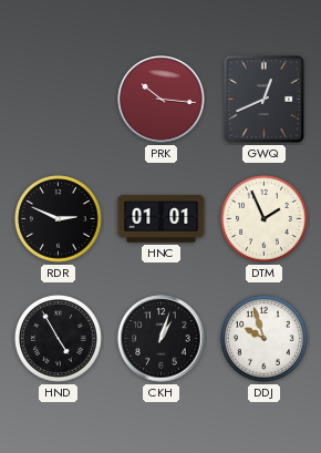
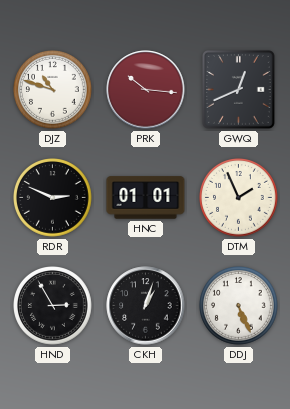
DJZ: none -> 10:48
HND: 4:55 -> 2:55
DDJ: 9:57 -> 5:26
